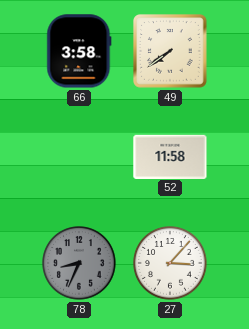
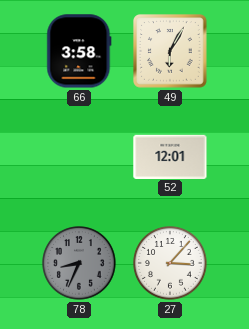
49: 7:39 -> 6:05
52: 11:58 -> 12:01
